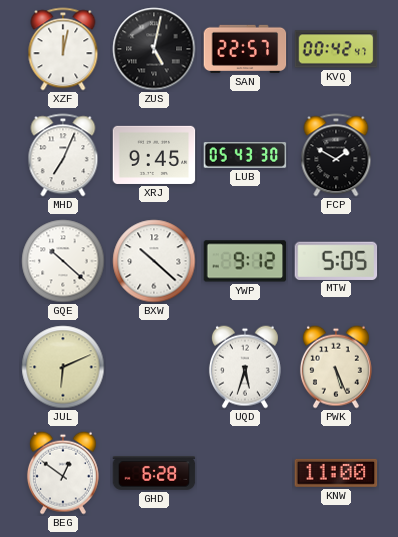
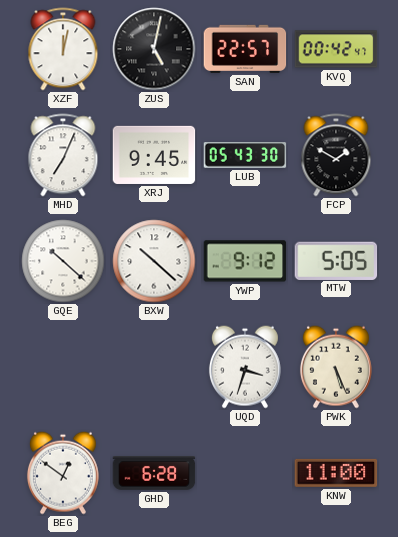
JUL: 6:11 -> none
UQD: 5:33 -> 3:33
